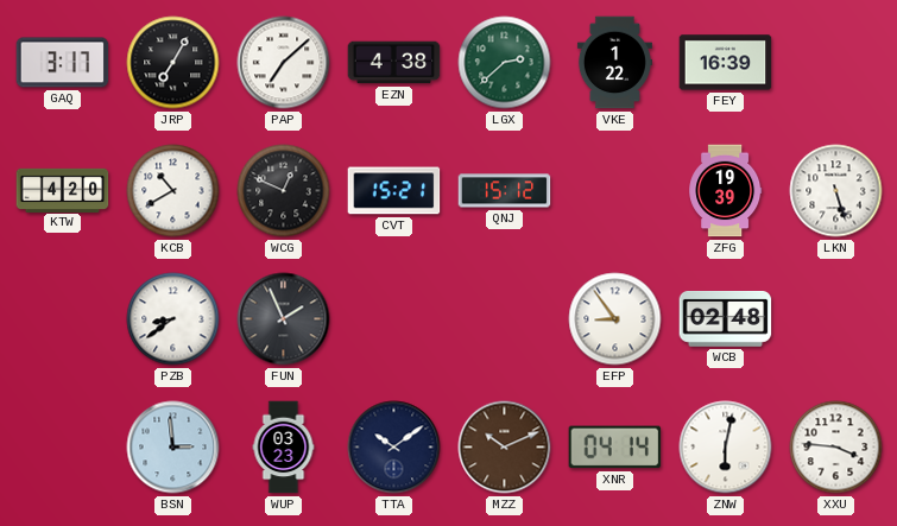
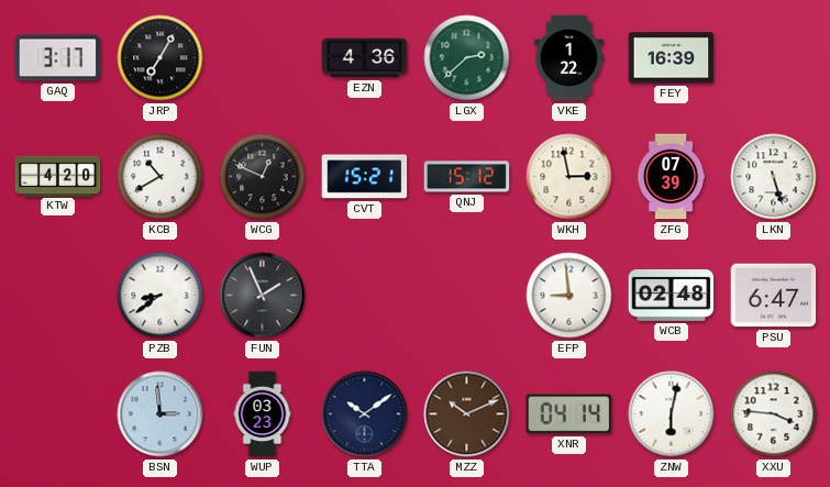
PAP: 7:08 -> none
EZN: 4:38 -> 4:36
WKH: none -> 2:58
ZFG: 19:39 -> 07:39
EFP: 8:54 -> 8:59
PSU: none -> 6:47
